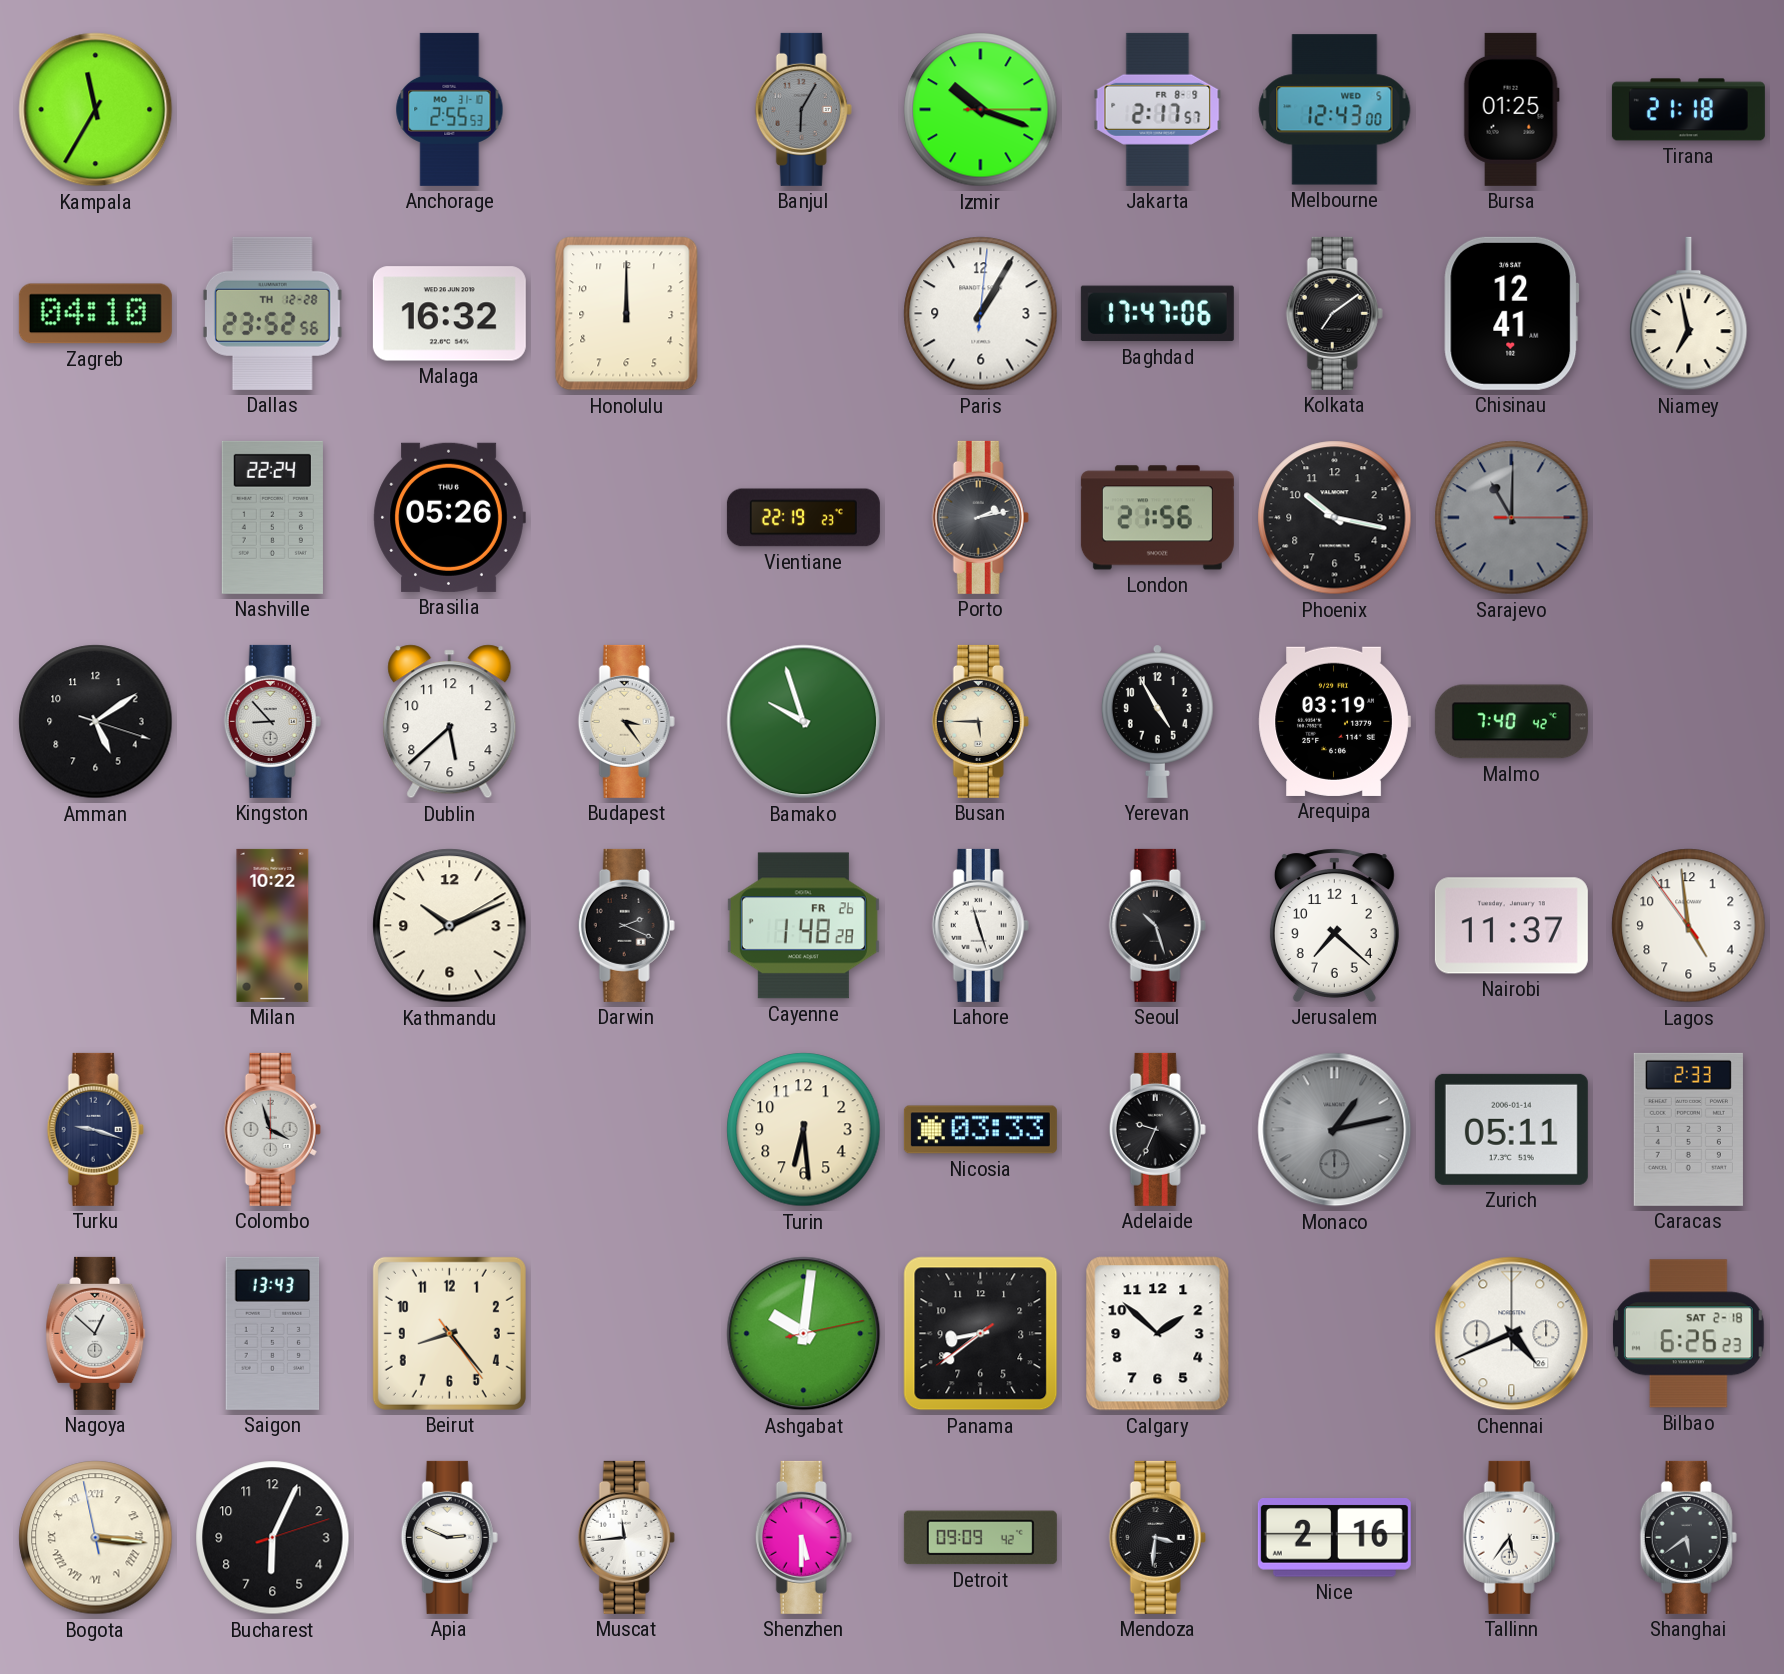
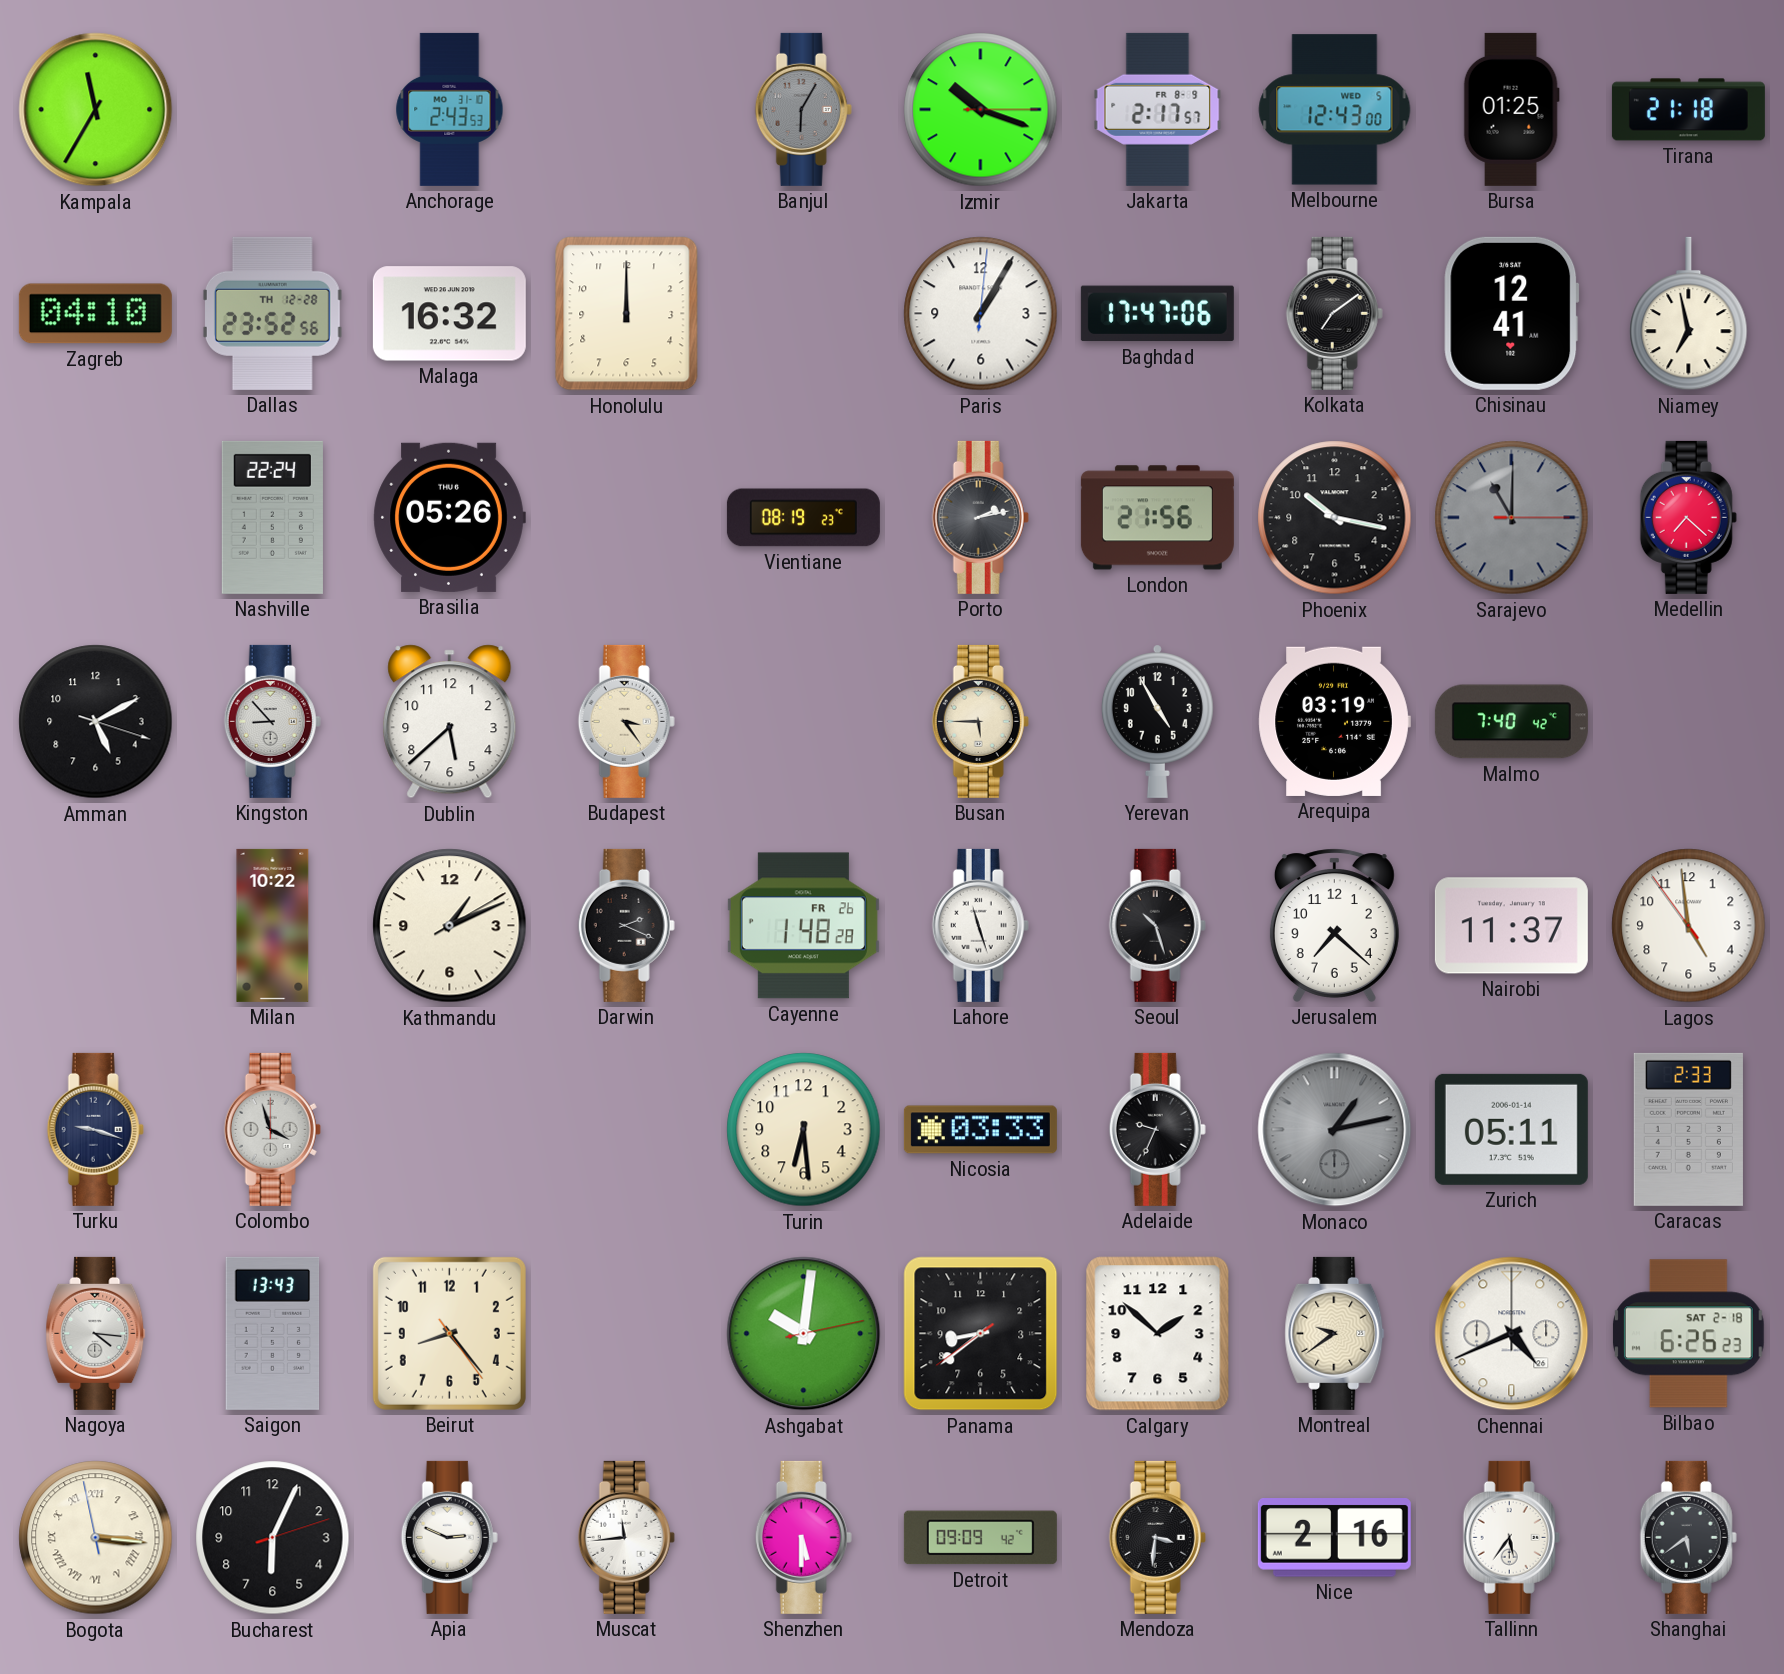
Anchorage: 2:55 -> 2:43
Vientiane: 22:19 -> 08:19
Medellin: none -> 7:22
Amman: 5:09 -> 5:10
Bamako: 9:57 -> none
Kathmandu: 10:11 -> 1:11
Nagoya: 12:52 -> 4:16
Montreal: none -> 9:39
